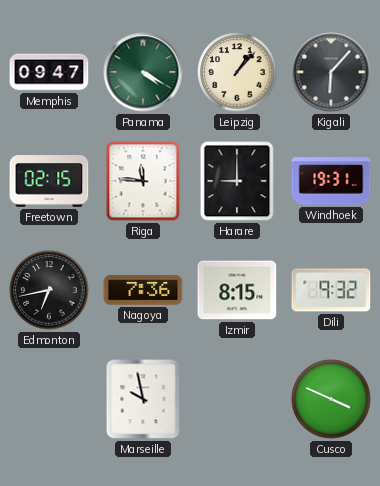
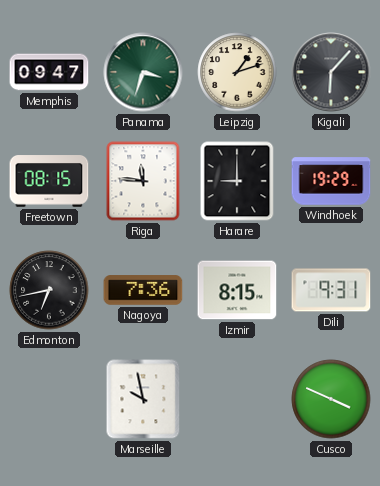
Panama: 4:20 -> 3:33
Leipzig: 1:07 -> 1:12
Freetown: 02:15 -> 08:15
Windhoek: 19:31 -> 19:29
Dili: 9:32 -> 9:31
